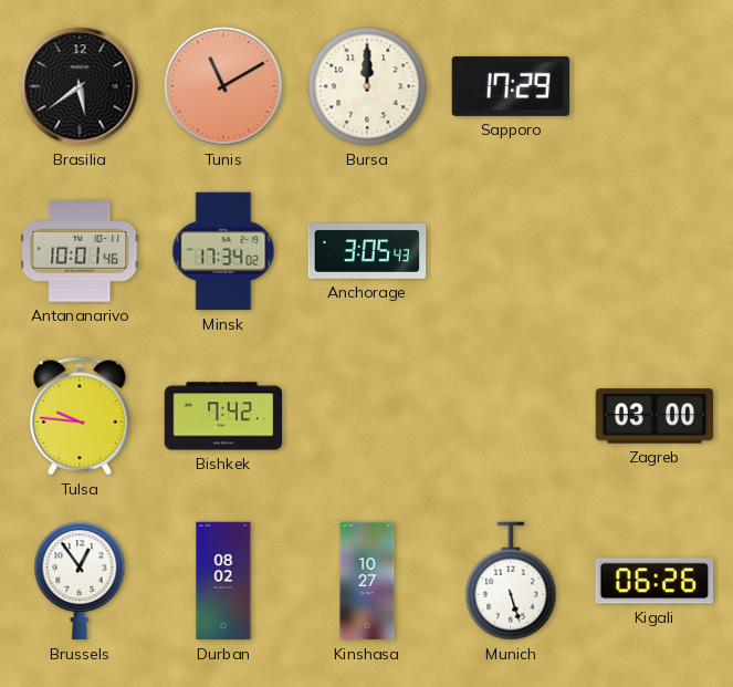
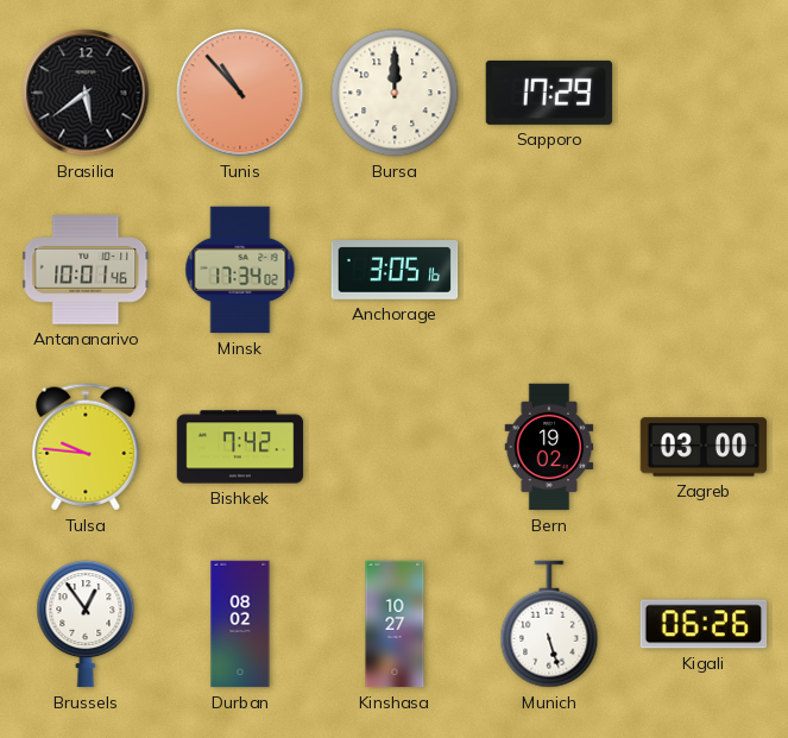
Tunis: 11:10 -> 10:53
Anchorage: 3:05:43 -> 3:05:16
Bern: none -> 19:02
